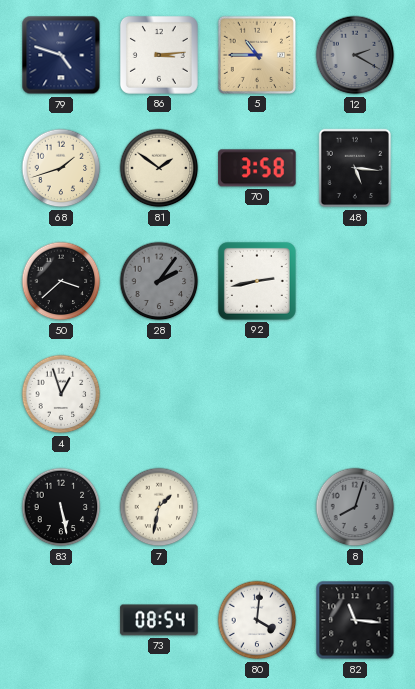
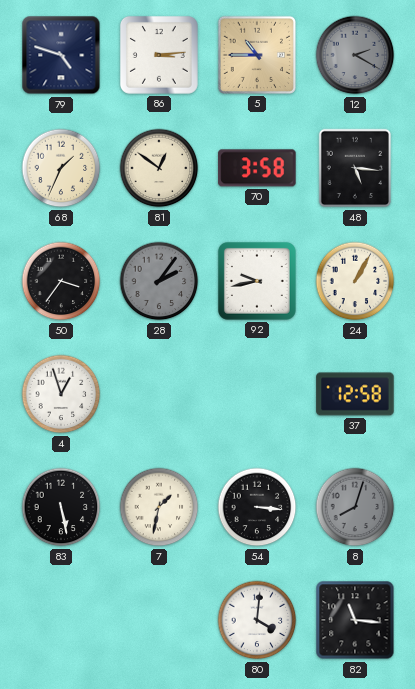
68: 1:42 -> 1:34
81: 1:51 -> 12:51
50: 3:38 -> 3:36
92: 2:43 -> 9:43
24: none -> 1:05
37: none -> 12:58
54: none -> 3:16
73: 08:54 -> none
